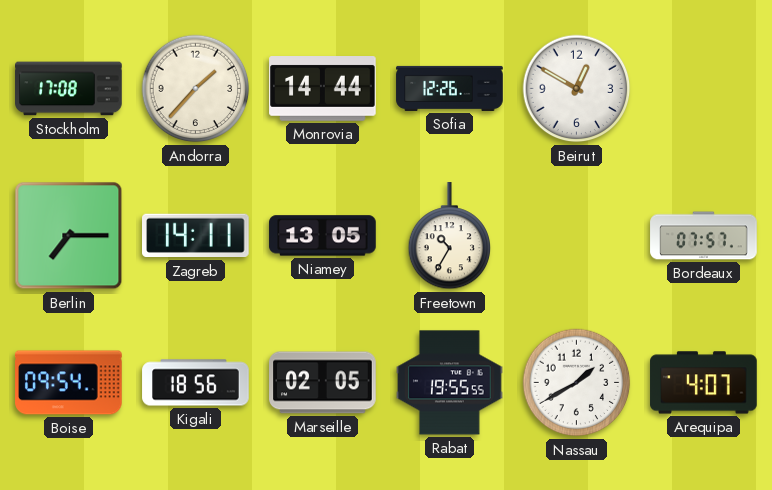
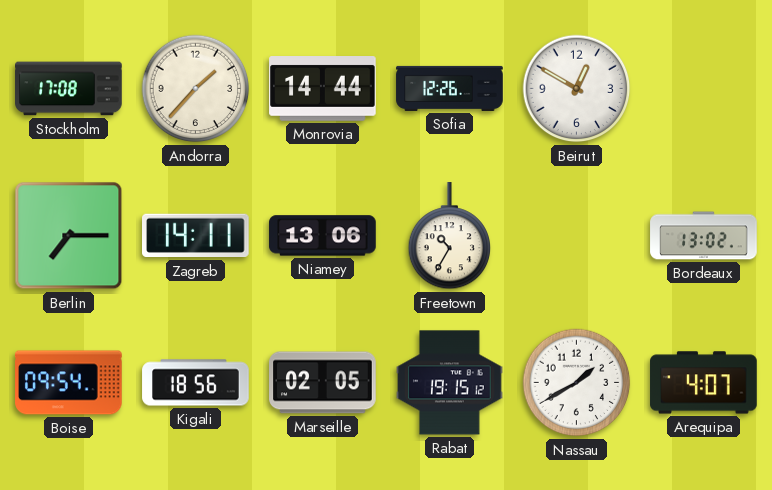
Niamey: 13:05 -> 13:06
Bordeaux: 07:57 -> 13:02
Rabat: 19:55 -> 19:15
